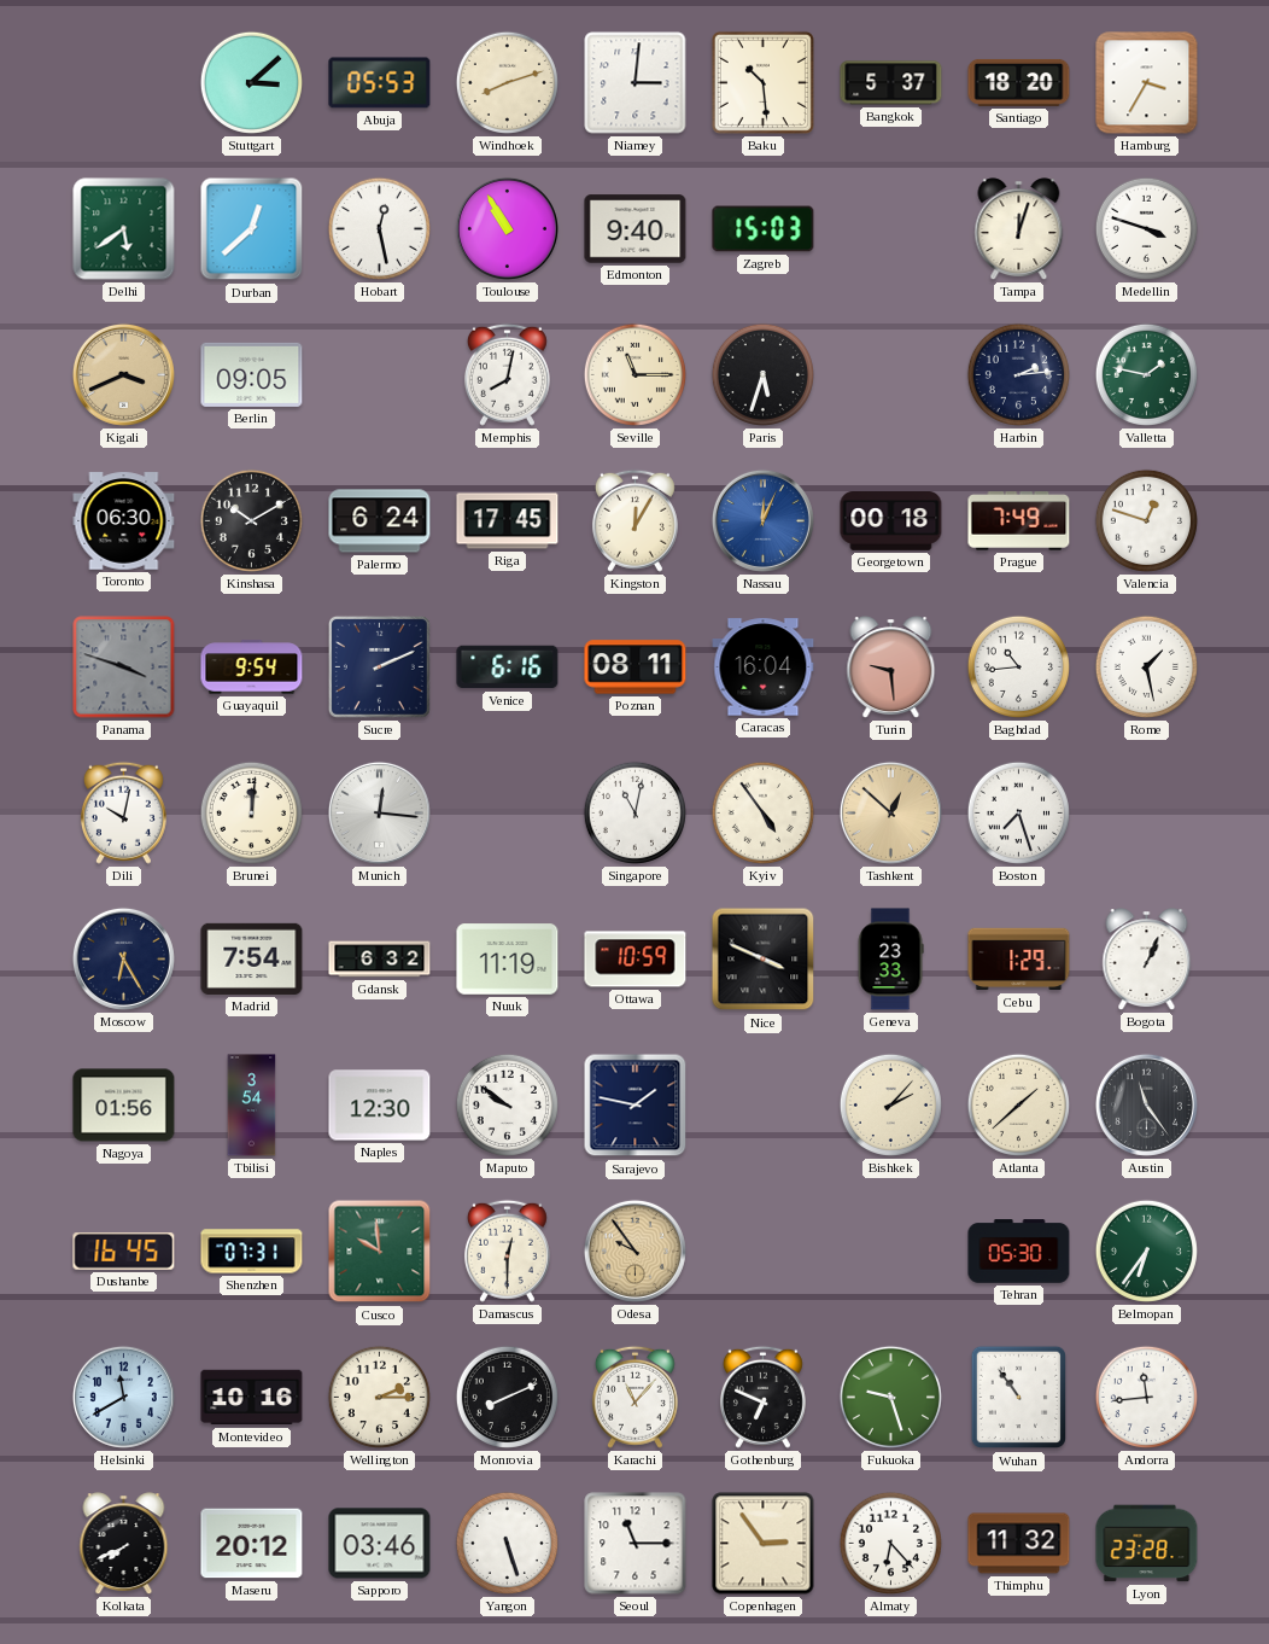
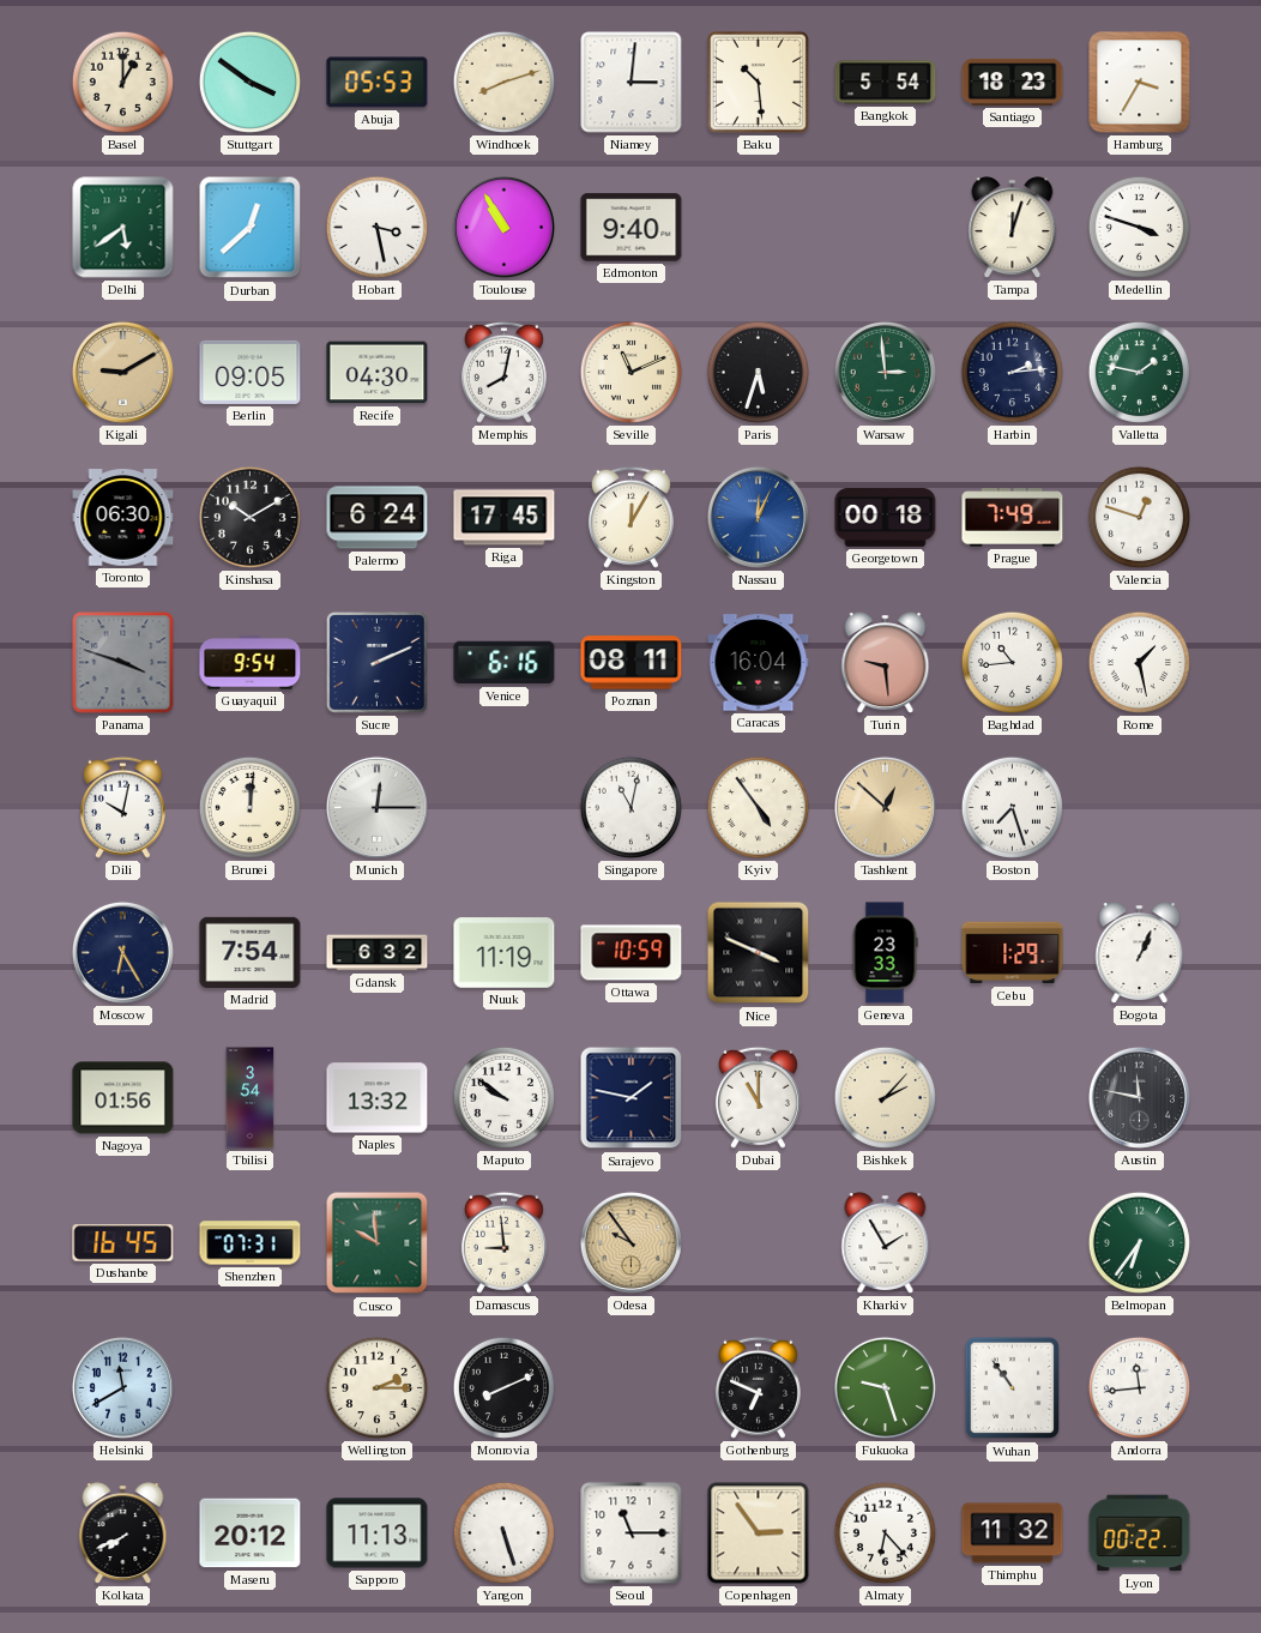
Basel: none -> 1:00
Stuttgart: 3:08 -> 3:51
Bangkok: 5:37 -> 5:54
Santiago: 18:20 -> 18:23
Hobart: 12:28 -> 3:28
Zagreb: 15:03 -> none
Kigali: 3:41 -> 9:10
Recife: none -> 04:30
Seville: 11:15 -> 11:11
Warsaw: none -> 2:59
Munich: 12:16 -> 12:15
Naples: 12:30 -> 13:32
Dubai: none -> 11:00
Atlanta: 1:38 -> none
Austin: 11:24 -> 11:47
Damascus: 12:30 -> 8:59
Kharkiv: none -> 1:55
Tehran: 05:30 -> none
Montevideo: 10:16 -> none
Karachi: 11:07 -> none
Sapporo: 03:46 -> 11:13
Lyon: 23:28 -> 00:22
